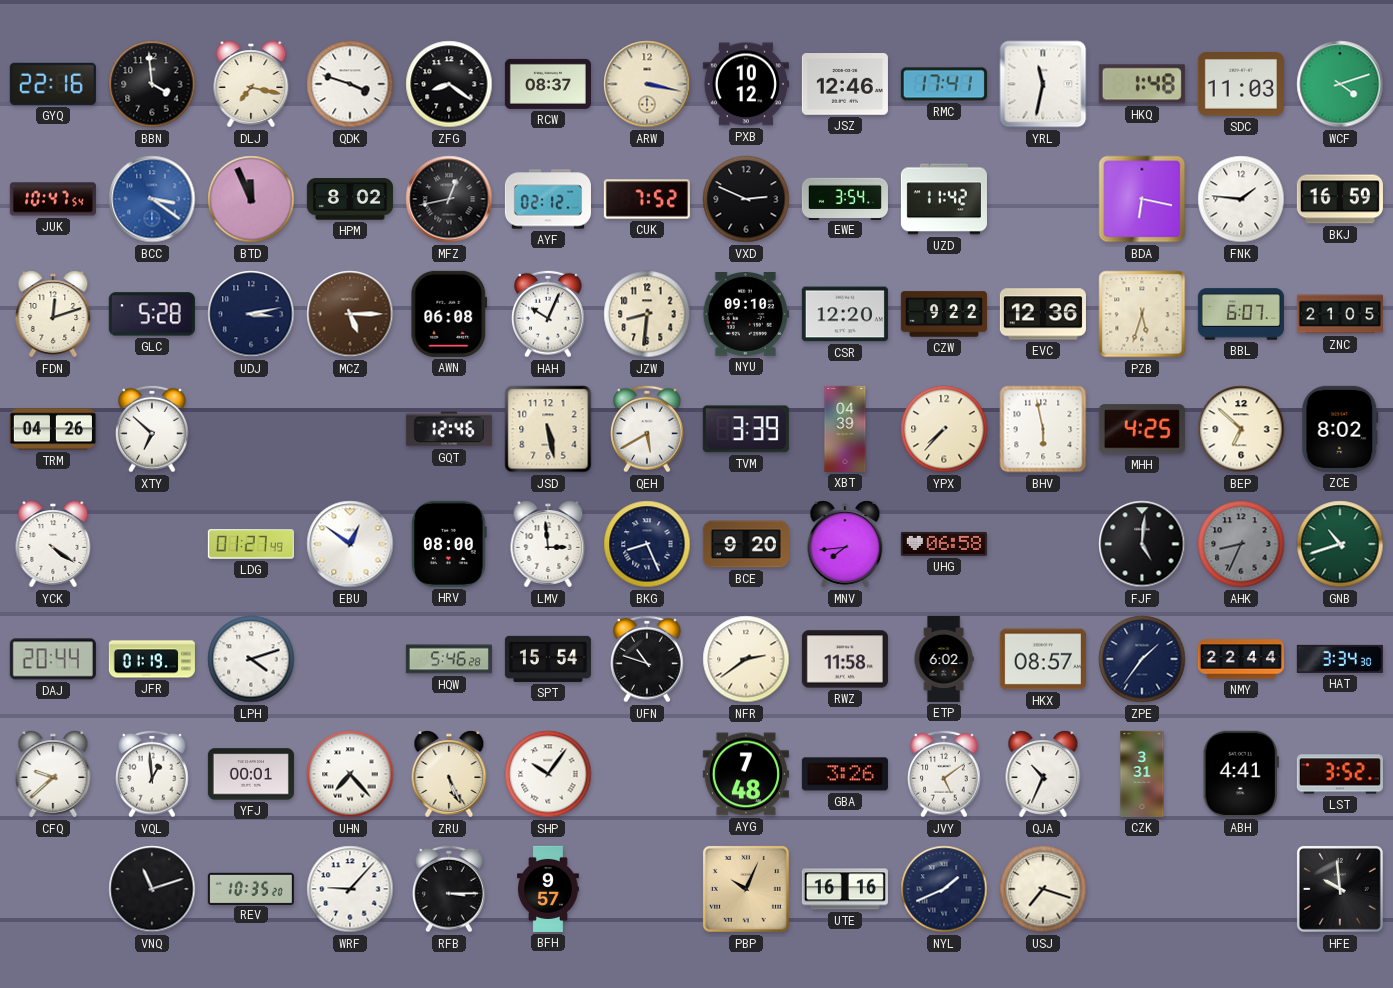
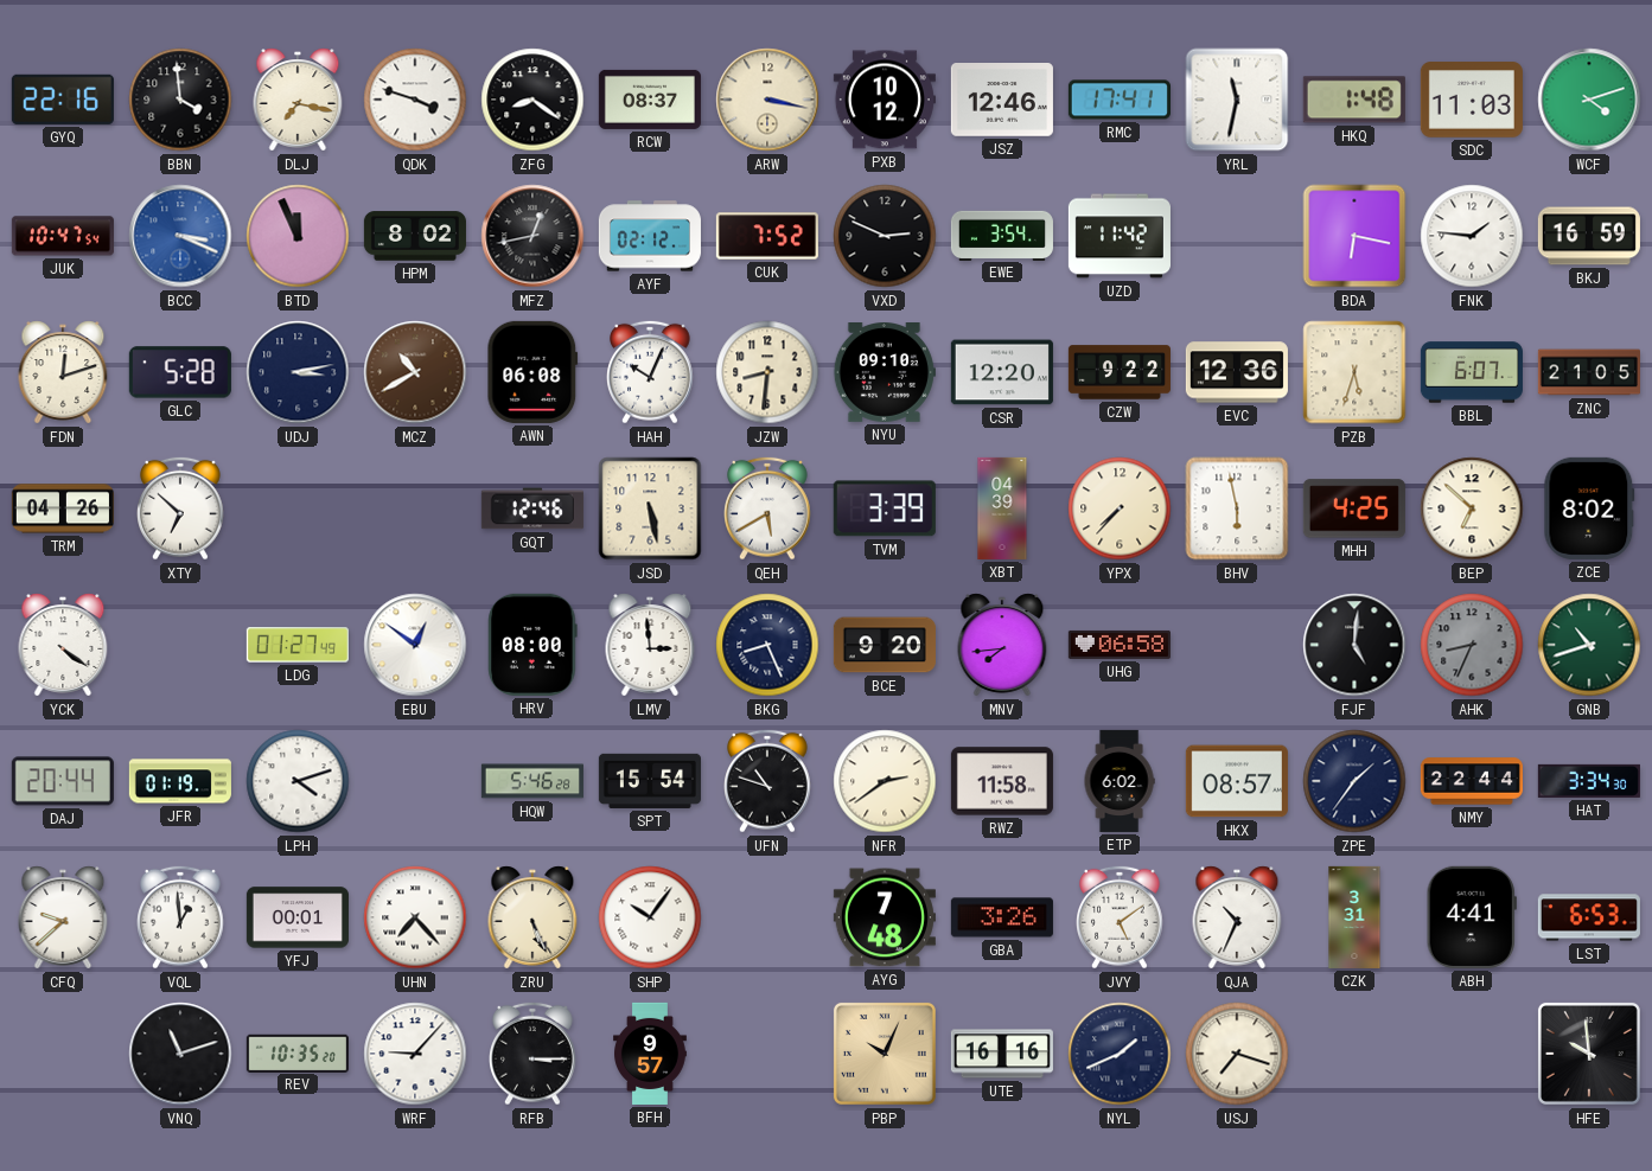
BCC: 3:21 -> 3:19
MCZ: 5:15 -> 10:40
LST: 3:52 -> 6:53
